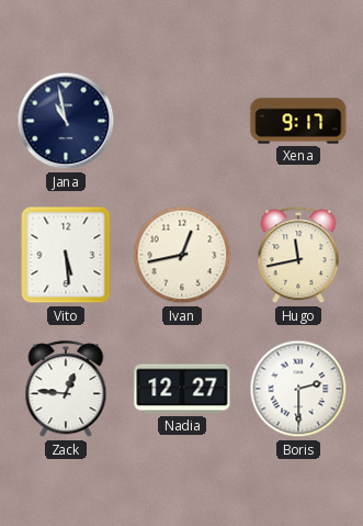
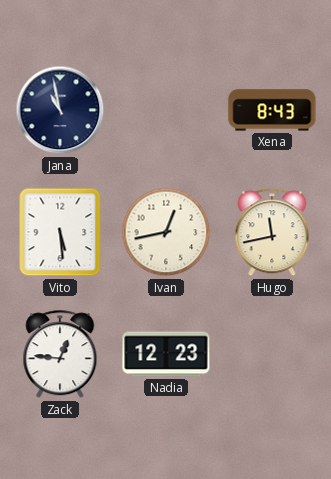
Xena: 9:17 -> 8:43
Nadia: 12:27 -> 12:23
Boris: 2:30 -> none
